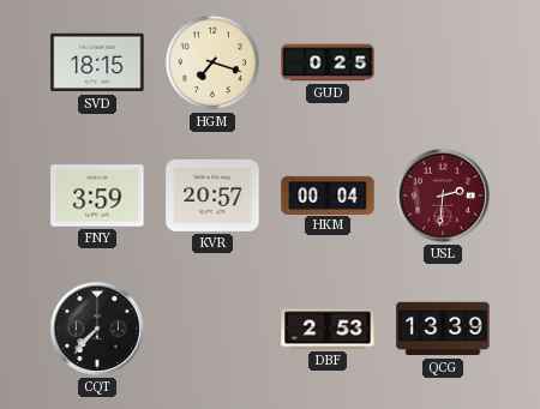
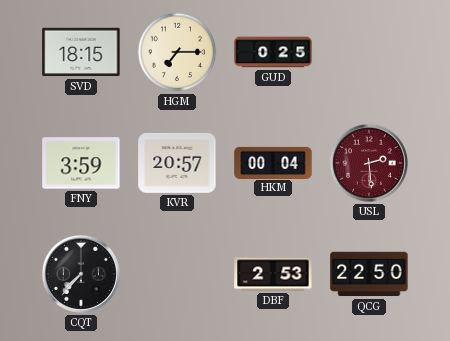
HGM: 7:18 -> 7:15
USL: 2:31 -> 2:29
QCG: 13:39 -> 22:50
